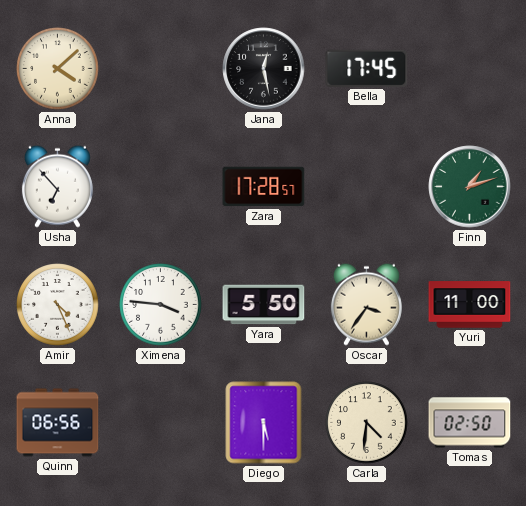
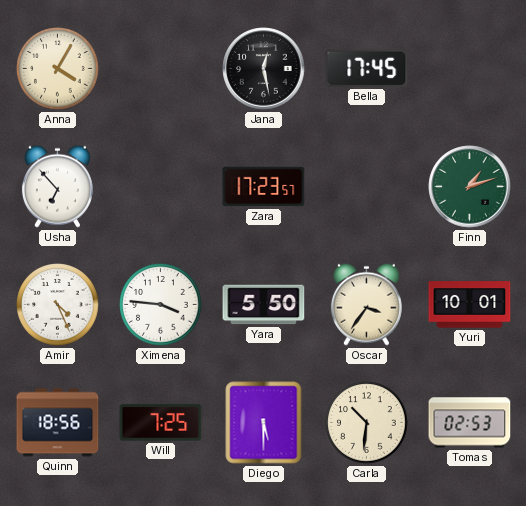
Anna: 4:08 -> 4:05
Zara: 17:28 -> 17:23
Yuri: 11:00 -> 10:01
Quinn: 06:56 -> 18:56
Will: none -> 7:25
Carla: 4:31 -> 10:31
Tomas: 02:50 -> 02:53
